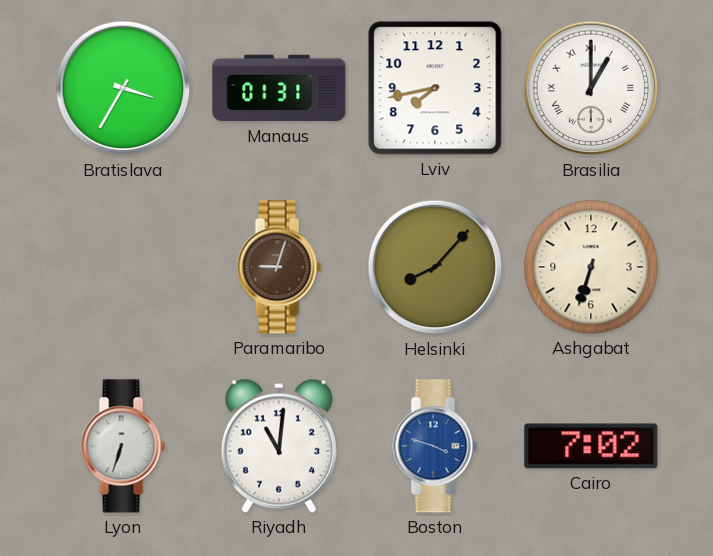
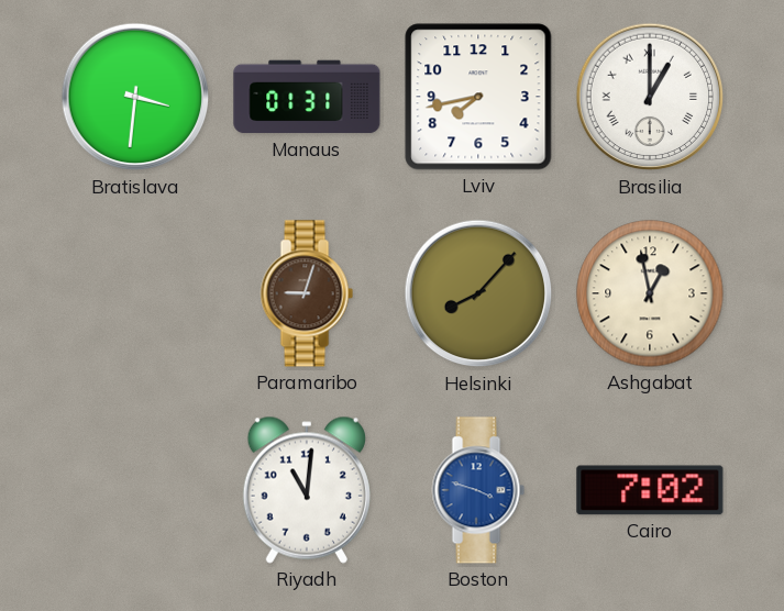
Bratislava: 3:35 -> 3:31
Ashgabat: 6:33 -> 12:58
Lyon: 6:33 -> none
